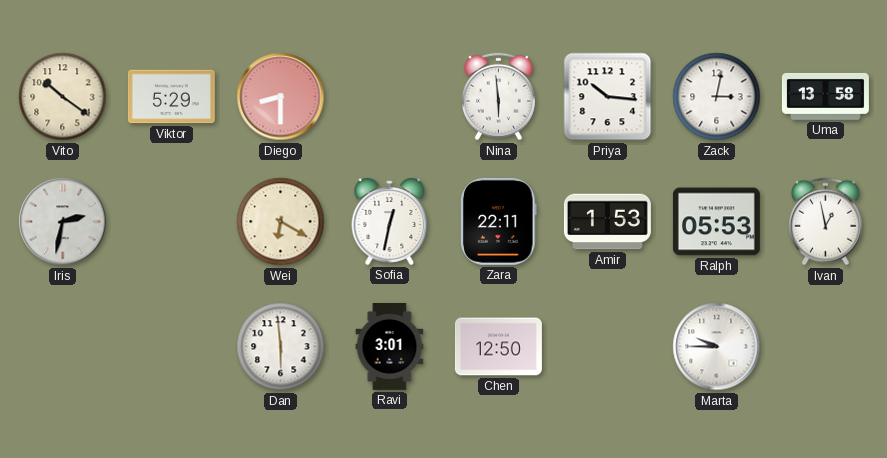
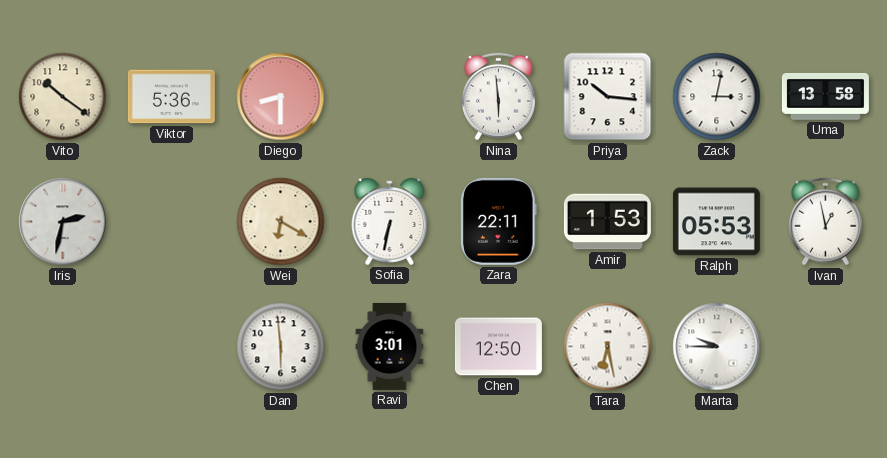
Viktor: 5:29 -> 5:36
Sofia: 12:32 -> 6:32
Tara: none -> 6:28
